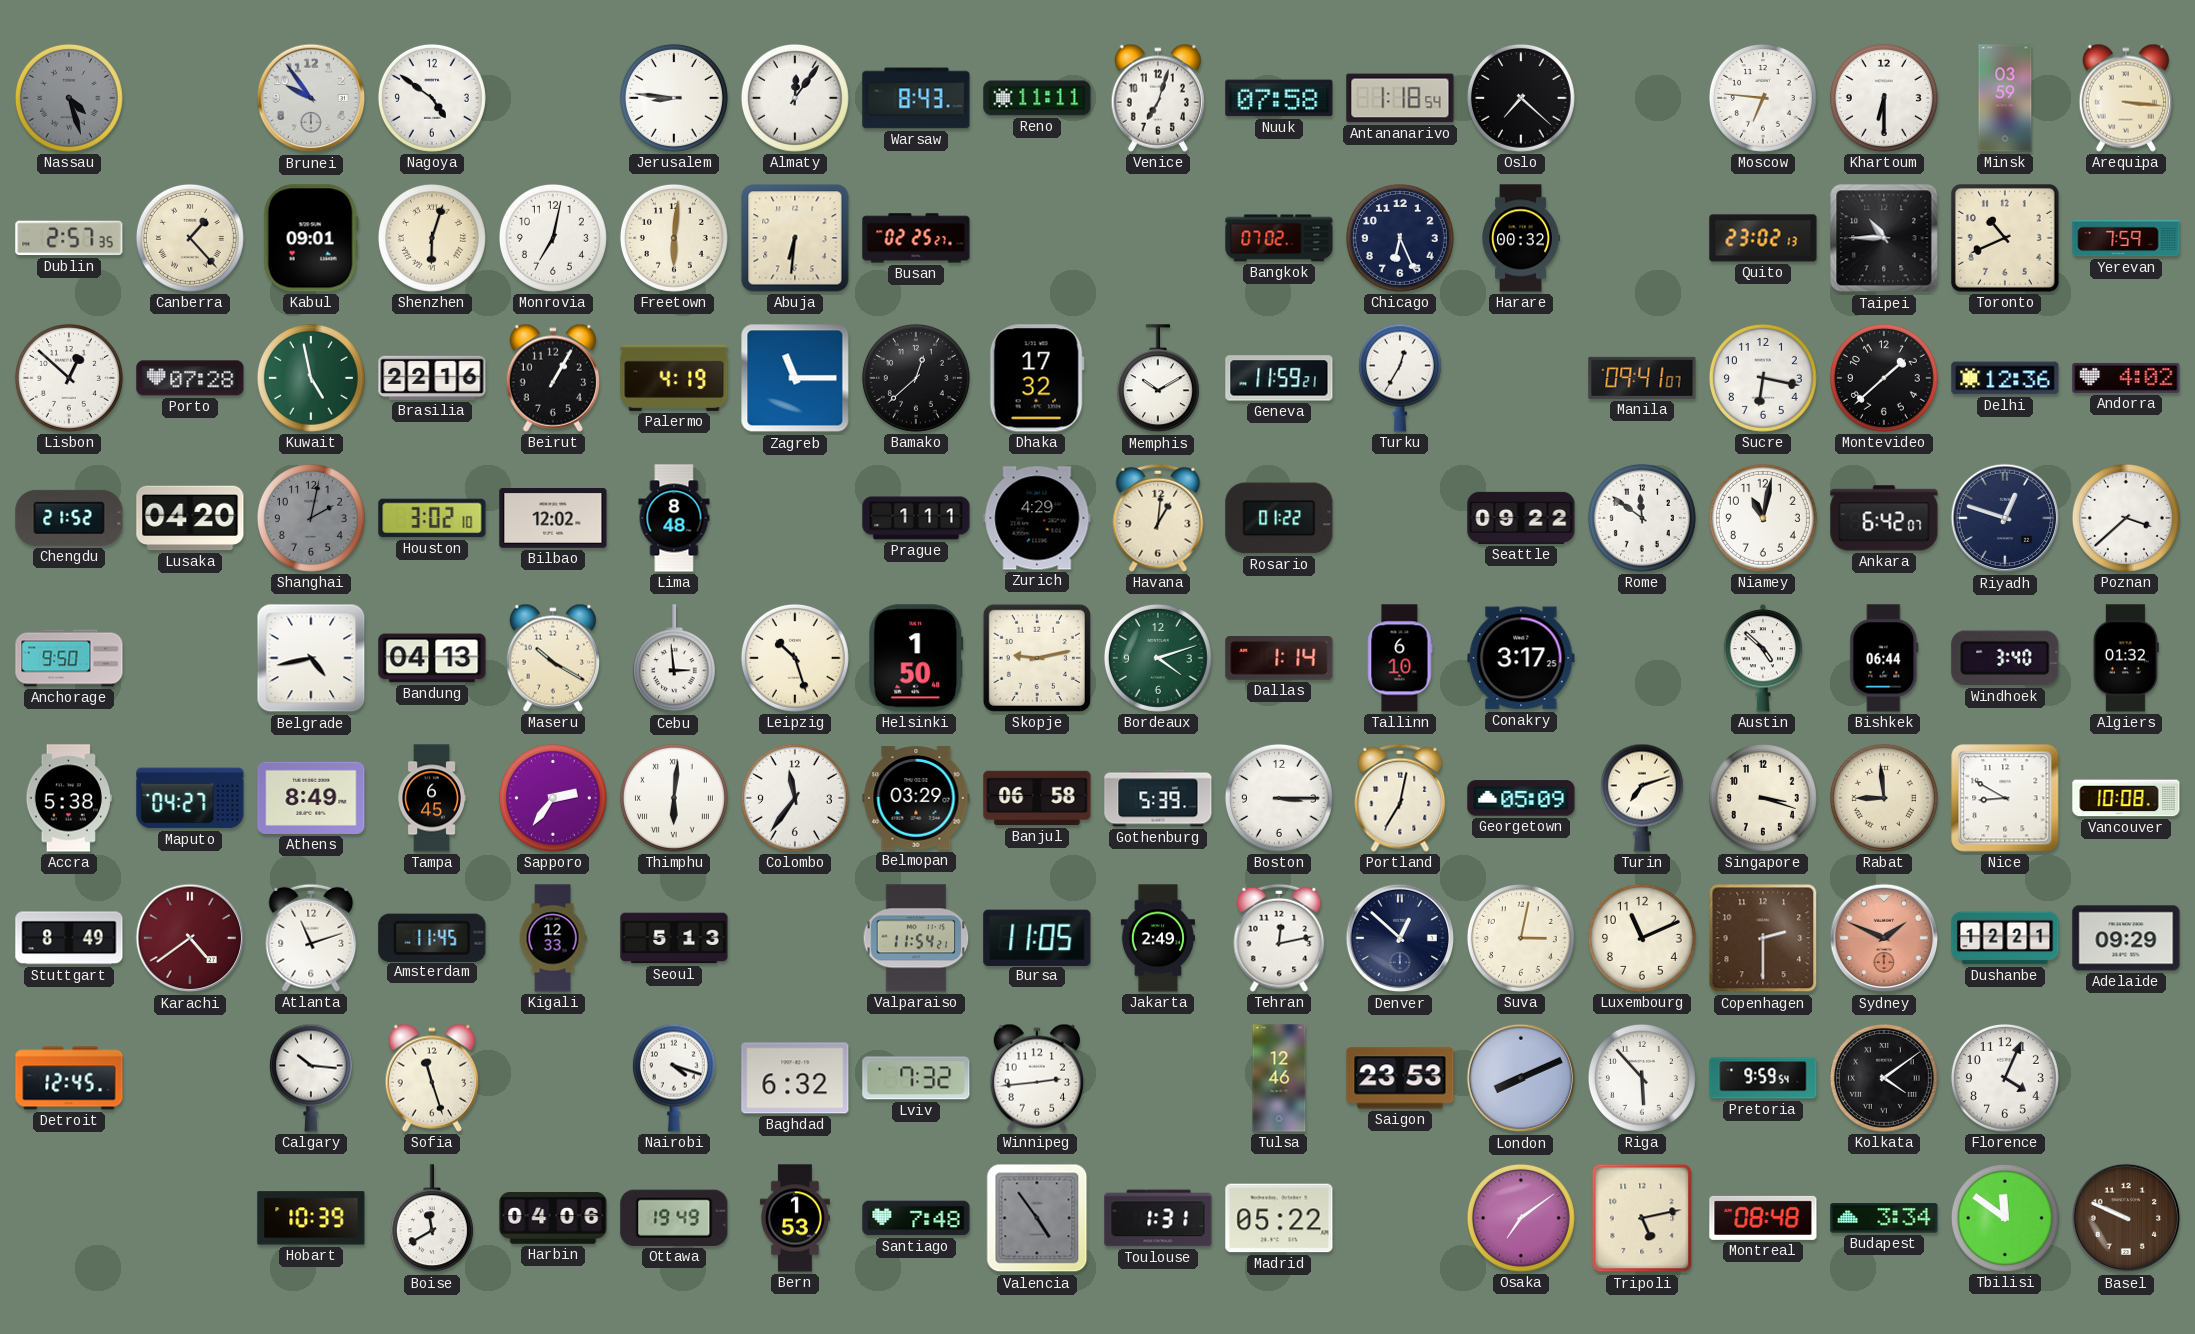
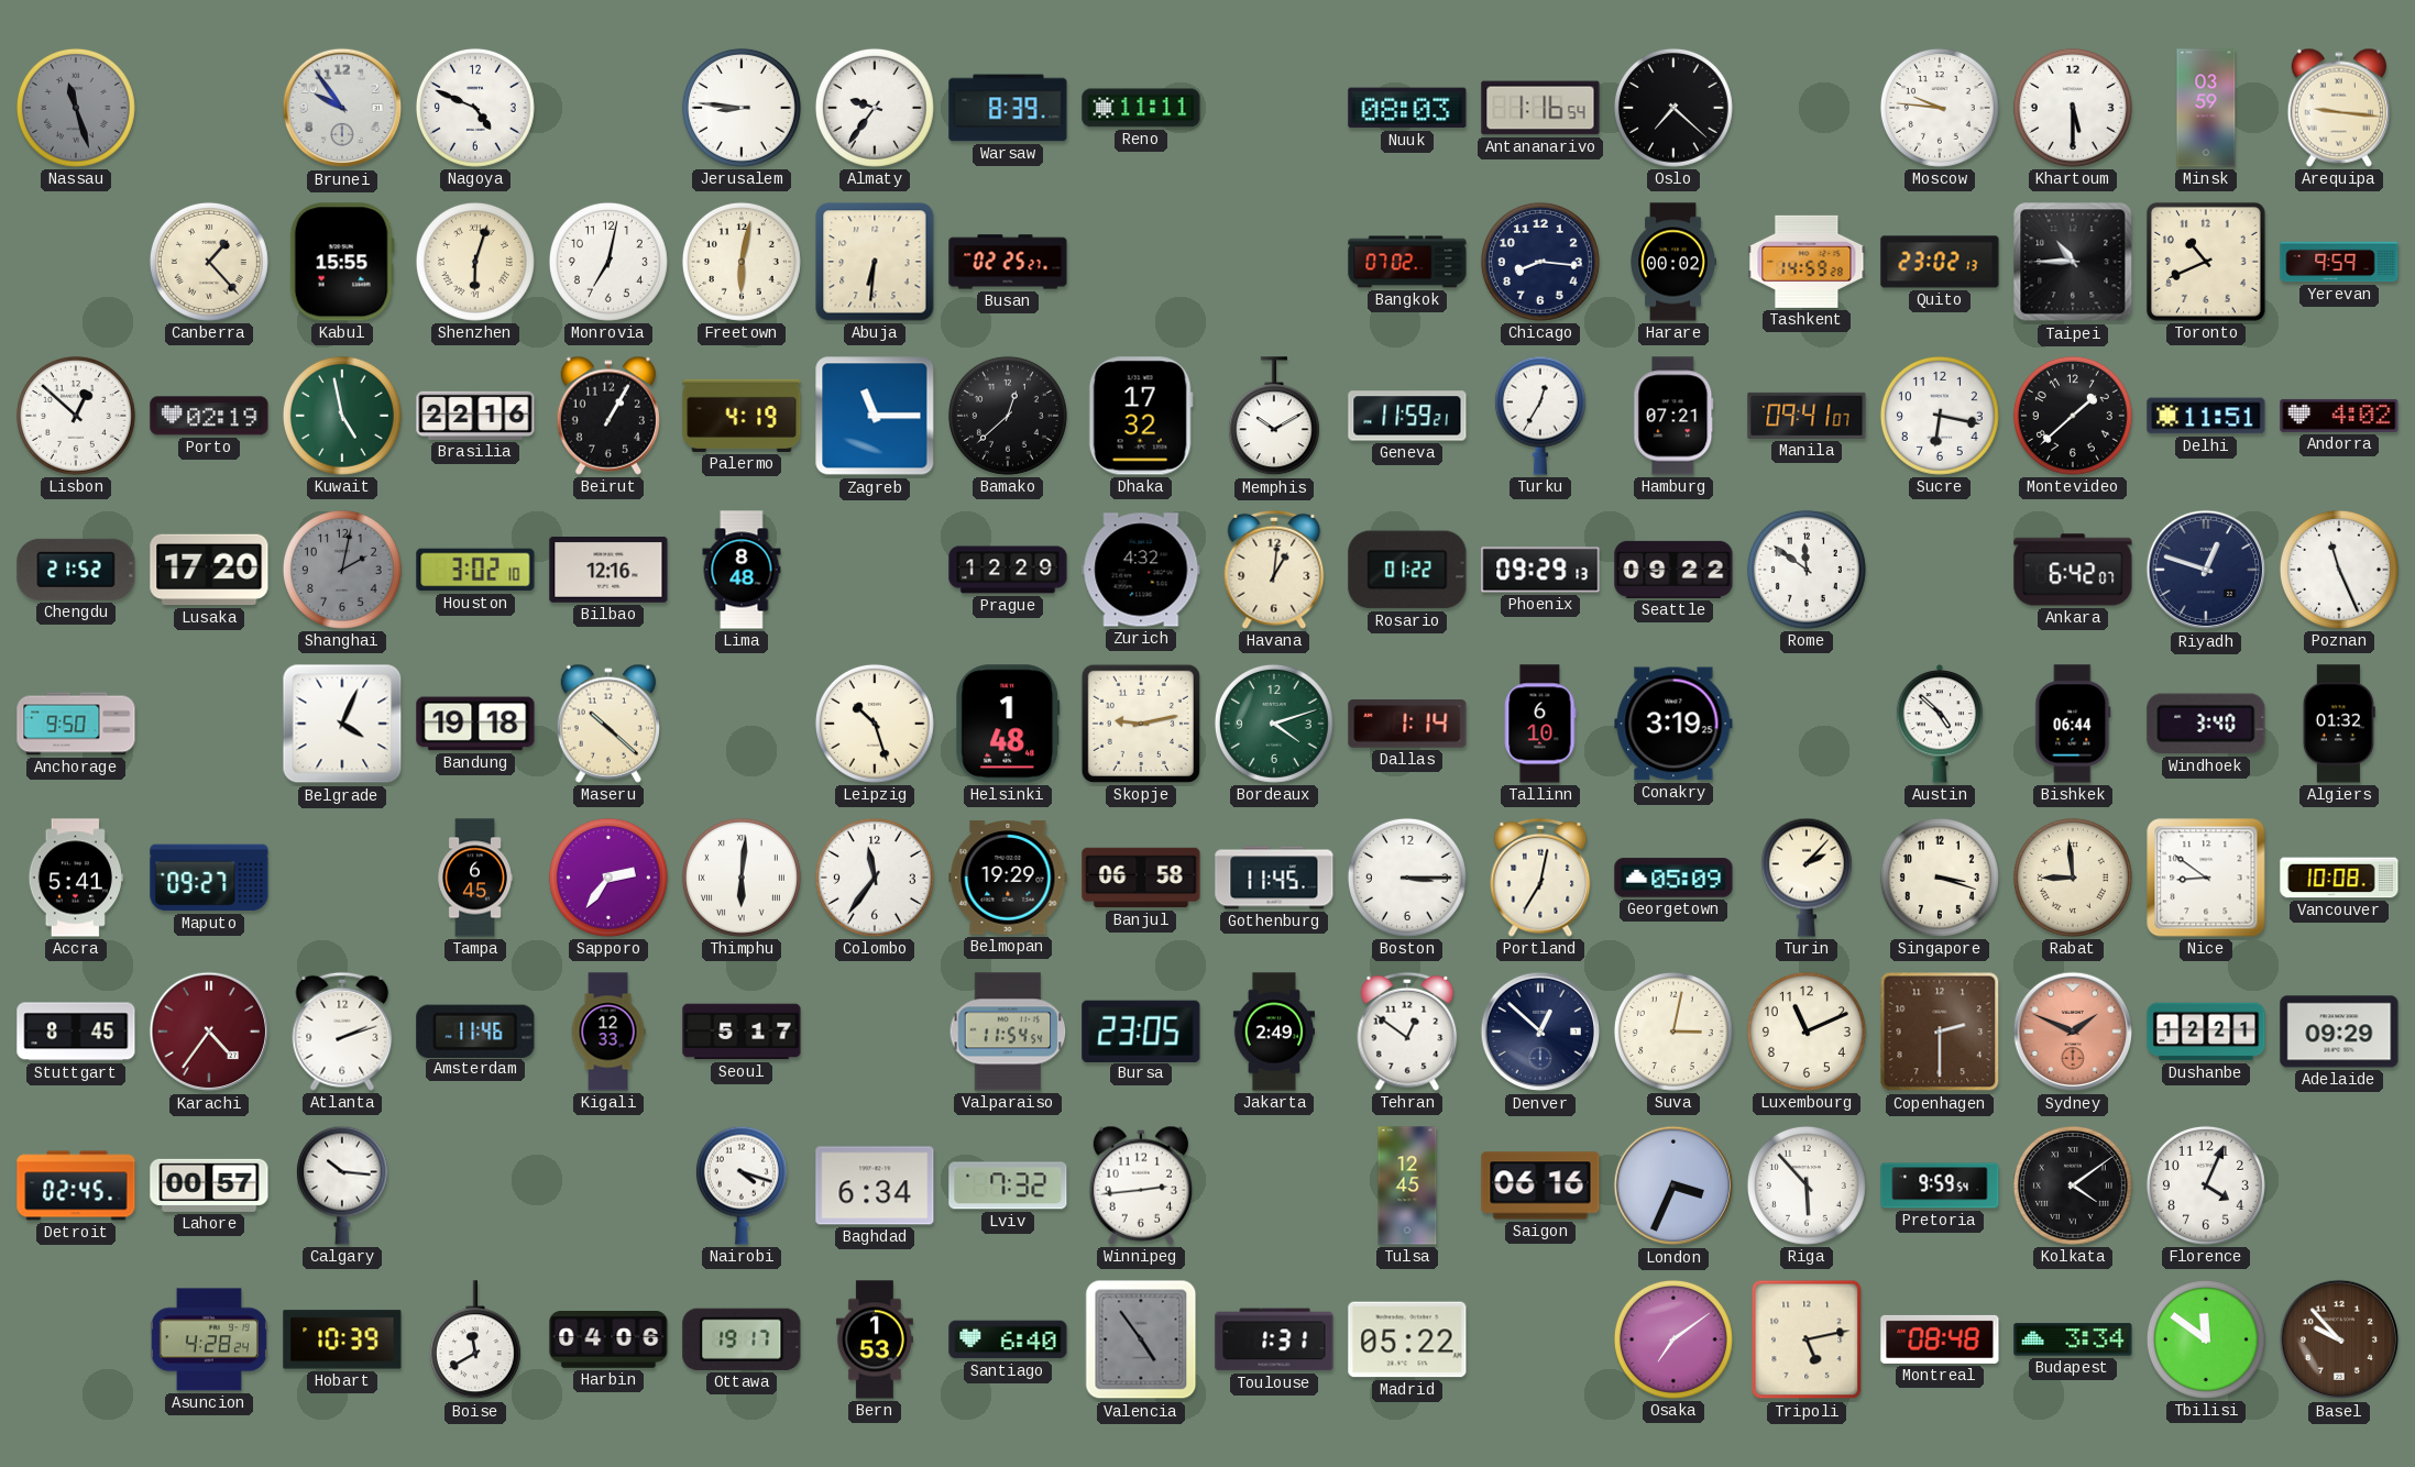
Nassau: 4:27 -> 11:27
Nagoya: 4:51 -> 4:49
Almaty: 12:06 -> 9:36
Warsaw: 8:43 -> 8:39
Venice: 7:03 -> none
Nuuk: 07:58 -> 08:03
Antananarivo: 1:18 -> 1:16
Moscow: 6:46 -> 9:46
Khartoum: 6:30 -> 5:30
Arequipa: 3:16 -> 9:16
Dublin: 2:57 -> none
Kabul: 09:01 -> 15:55
Freetown: 6:01 -> 6:02
Chicago: 6:26 -> 8:16
Harare: 00:32 -> 00:02
Tashkent: none -> 14:59
Yerevan: 7:59 -> 9:59
Porto: 07:28 -> 02:19
Hamburg: none -> 07:21
Delhi: 12:36 -> 11:51
Lusaka: 04:20 -> 17:20
Bilbao: 12:02 -> 12:16
Prague: 1:11 -> 12:29
Zurich: 4:29 -> 4:32
Phoenix: none -> 09:29
Niamey: 11:02 -> none
Poznan: 3:38 -> 11:26
Belgrade: 4:43 -> 4:04
Bandung: 04:13 -> 19:18
Maseru: 10:20 -> 10:22
Cebu: 2:59 -> none
Helsinki: 1:50 -> 1:48
Conakry: 3:17 -> 3:19
Accra: 5:38 -> 5:41
Maputo: 04:27 -> 09:27
Athens: 8:49 -> none
Belmopan: 03:29 -> 19:29
Gothenburg: 5:39 -> 11:45
Turin: 7:12 -> 2:07
Nice: 8:50 -> 8:51
Stuttgart: 8:49 -> 8:45
Karachi: 4:39 -> 4:36
Atlanta: 11:12 -> 2:12
Amsterdam: 11:45 -> 11:46
Seoul: 5:13 -> 5:17
Valparaiso: 11:54:21 -> 11:54:54
Bursa: 11:05 -> 23:05
Tehran: 12:13 -> 12:51
Detroit: 12:45 -> 02:45
Lahore: none -> 00:57
Sofia: 11:27 -> none
Baghdad: 6:32 -> 6:34
Tulsa: 12:46 -> 12:45
Saigon: 23:53 -> 06:16
London: 8:11 -> 3:34
Asuncion: none -> 4:28
Ottawa: 19:49 -> 19:17
Santiago: 7:48 -> 6:40
Basel: 9:49 -> 9:53
